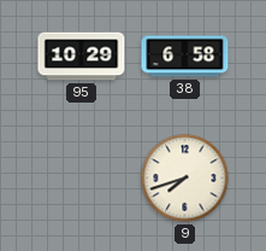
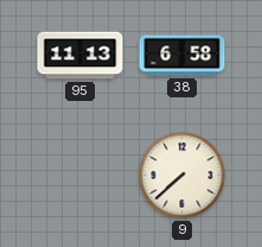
95: 10:29 -> 11:13
9: 7:42 -> 7:38
